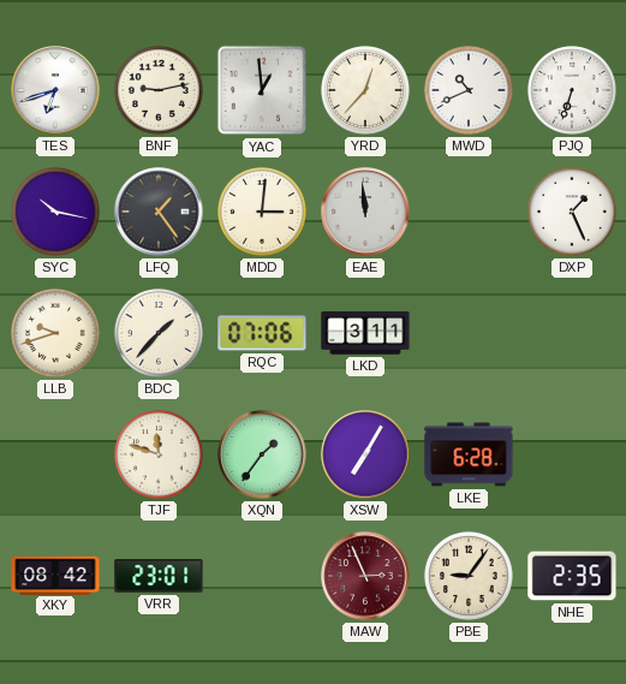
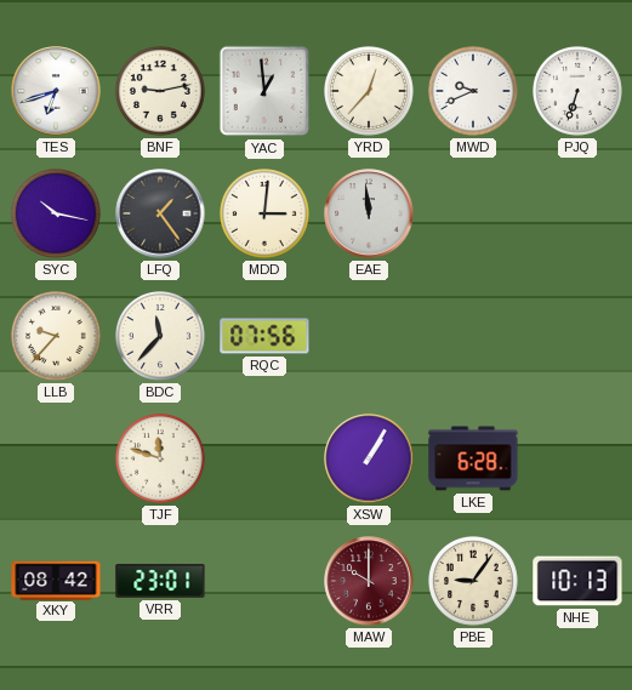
MWD: 10:41 -> 9:41
DXP: 1:26 -> none
LLB: 9:42 -> 9:37
BDC: 1:37 -> 11:37
RQC: 07:06 -> 07:56
LKD: 3:11 -> none
XQN: 1:36 -> none
XSW: 7:05 -> 1:05
MAW: 2:56 -> 10:00
NHE: 2:35 -> 10:13
